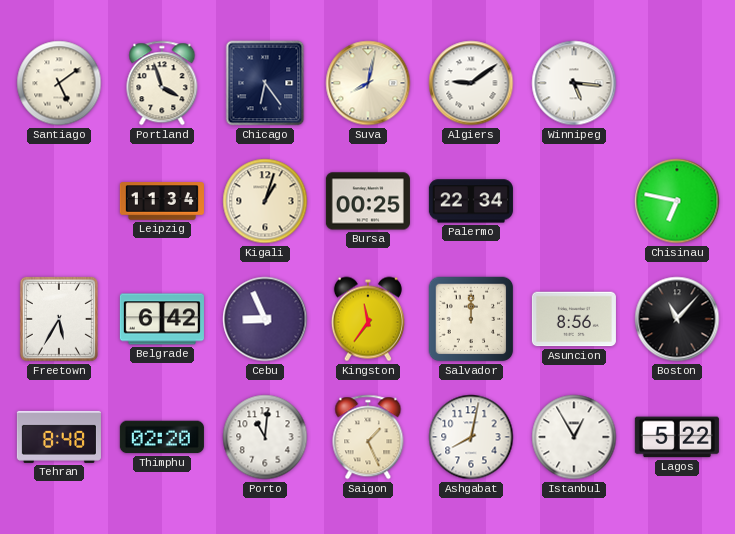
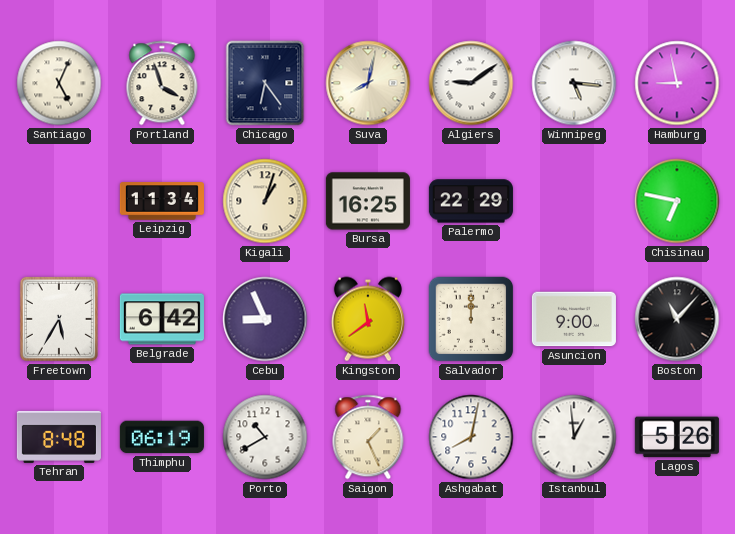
Santiago: 5:09 -> 5:04
Hamburg: none -> 8:58
Bursa: 00:25 -> 16:25
Palermo: 22:34 -> 22:29
Kingston: 11:36 -> 11:39
Asuncion: 8:56 -> 9:00
Thimphu: 02:20 -> 06:19
Porto: 11:01 -> 10:40
Istanbul: 12:55 -> 12:59
Lagos: 5:22 -> 5:26
